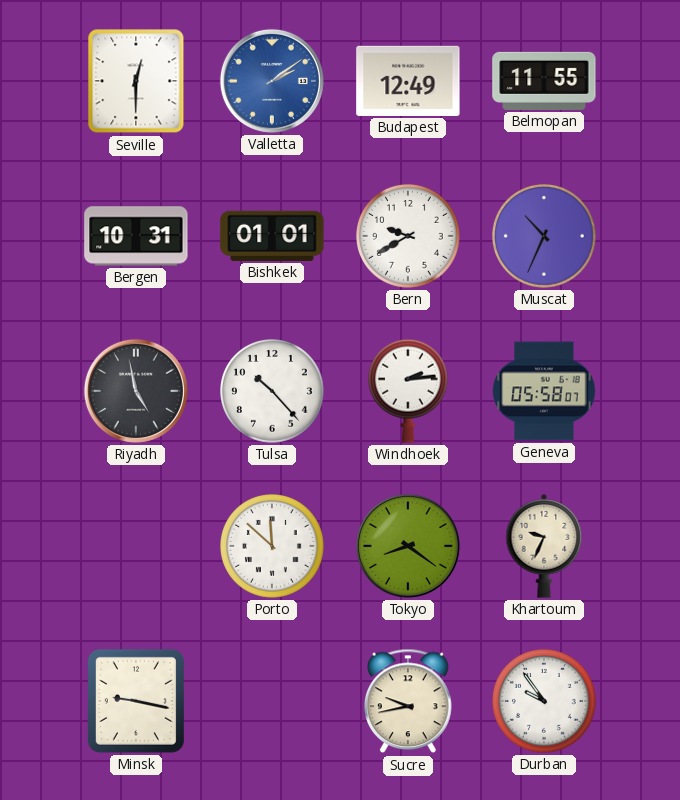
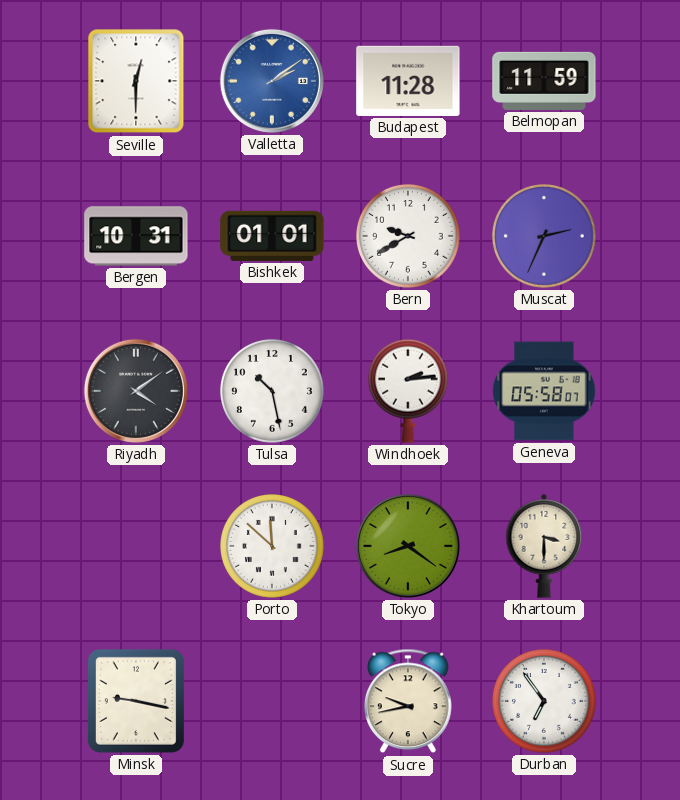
Budapest: 12:49 -> 11:28
Belmopan: 11:55 -> 11:59
Muscat: 10:34 -> 2:34
Riyadh: 4:58 -> 4:09
Tulsa: 10:23 -> 10:28
Khartoum: 9:34 -> 3:30
Durban: 9:54 -> 6:54
